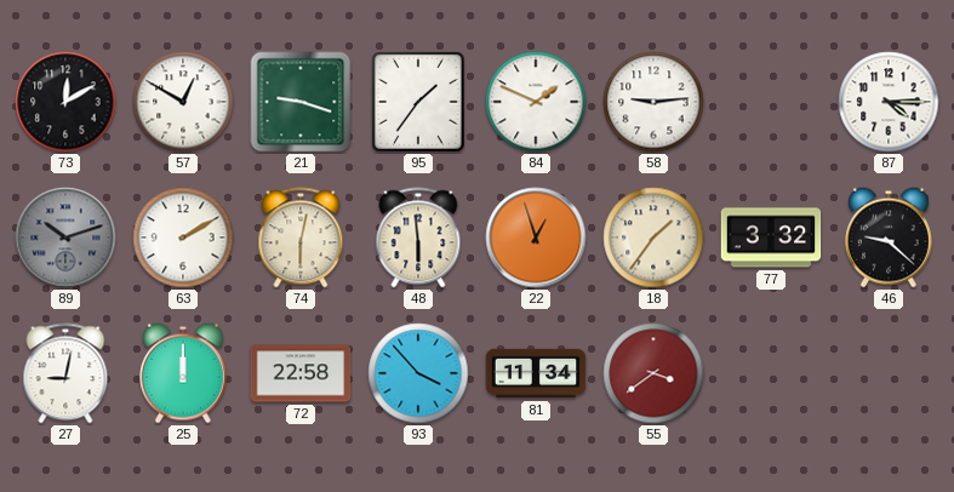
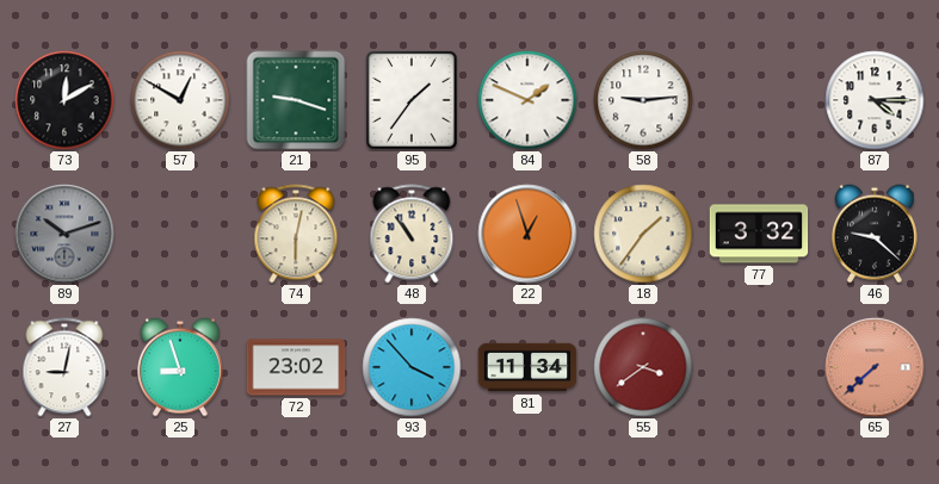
63: 2:10 -> none
48: 5:59 -> 10:54
25: 12:00 -> 8:57
72: 22:58 -> 23:02
65: none -> 7:38
